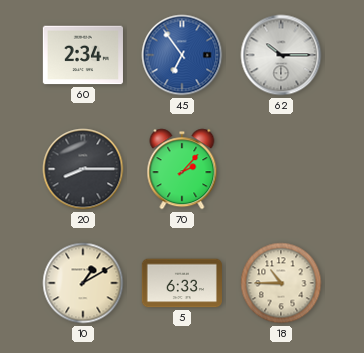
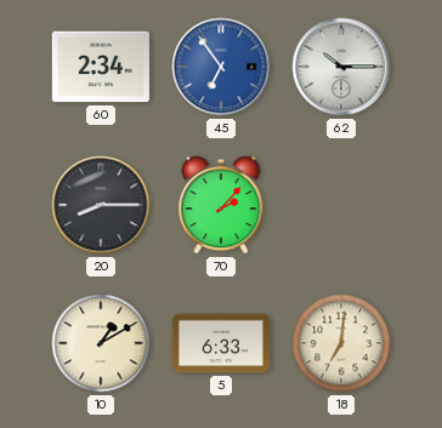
18: 10:45 -> 7:01
